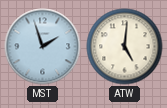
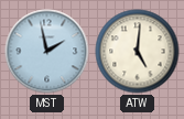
MST: 1:57 -> 1:58
